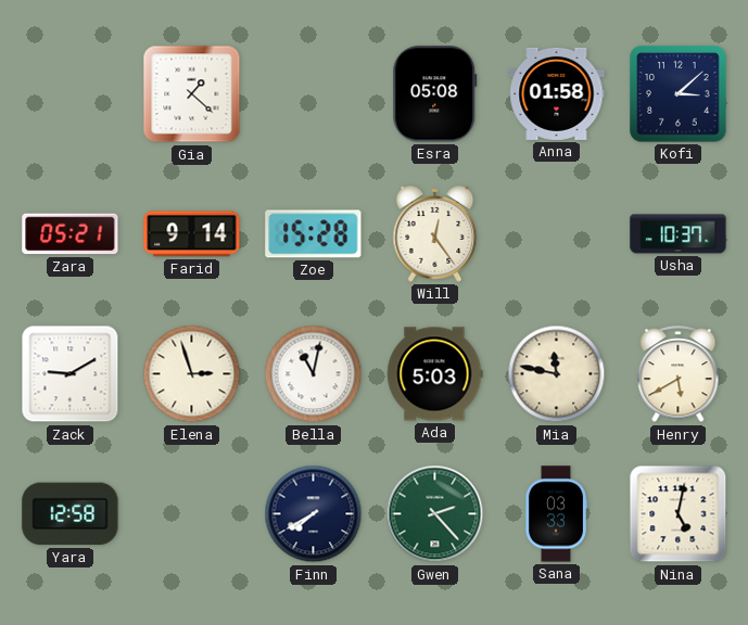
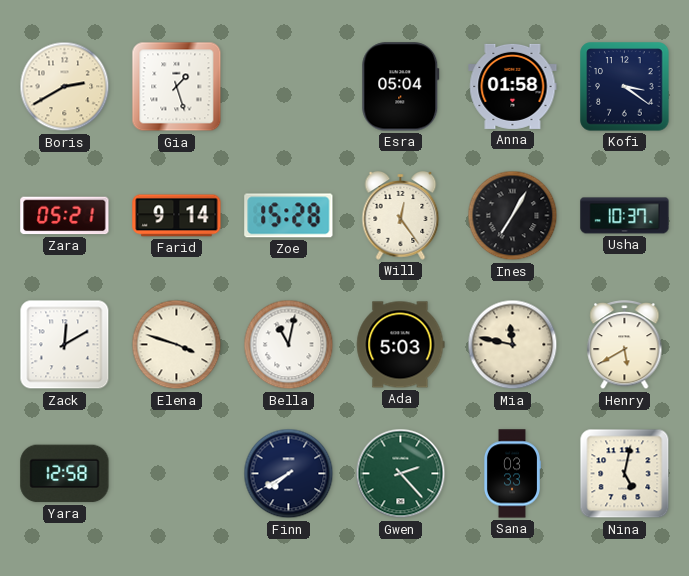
Boris: none -> 2:40
Gia: 1:22 -> 1:27
Esra: 05:08 -> 05:04
Kofi: 3:08 -> 3:21
Ines: none -> 7:05
Zack: 9:10 -> 12:10
Elena: 2:57 -> 3:48
